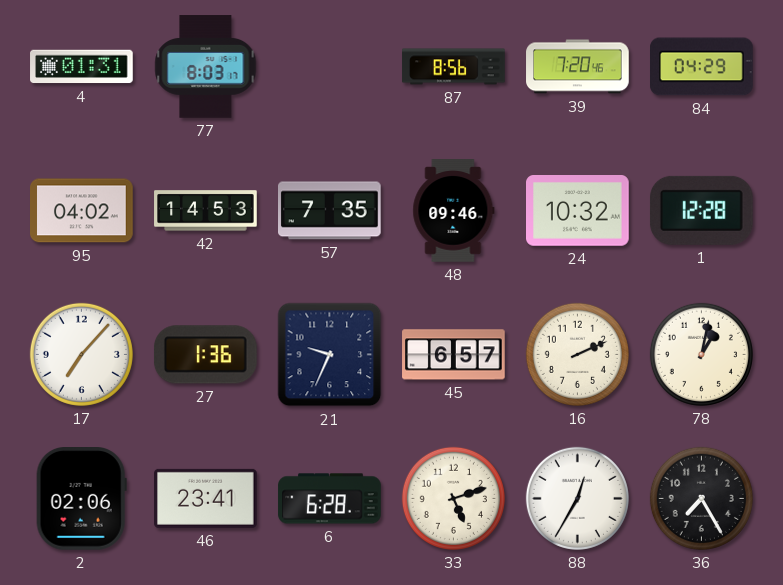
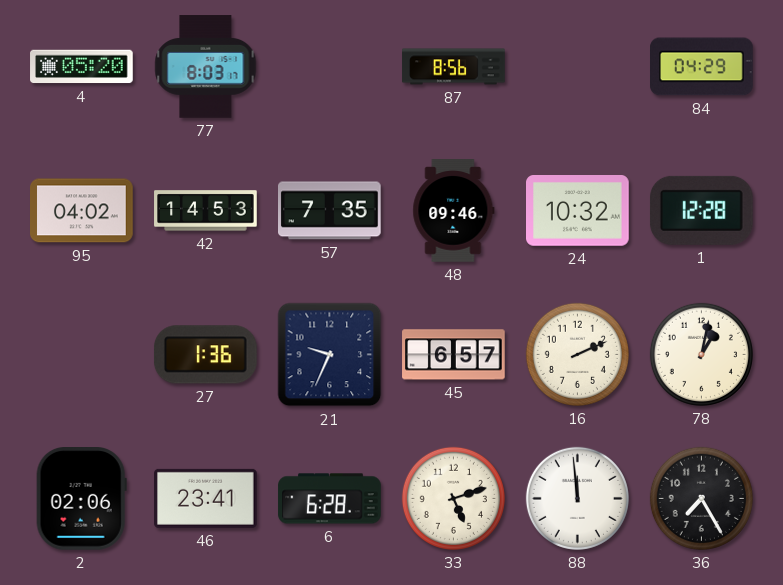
4: 01:31 -> 05:20
39: 7:20 -> none
17: 7:07 -> none
88: 12:35 -> 11:59
